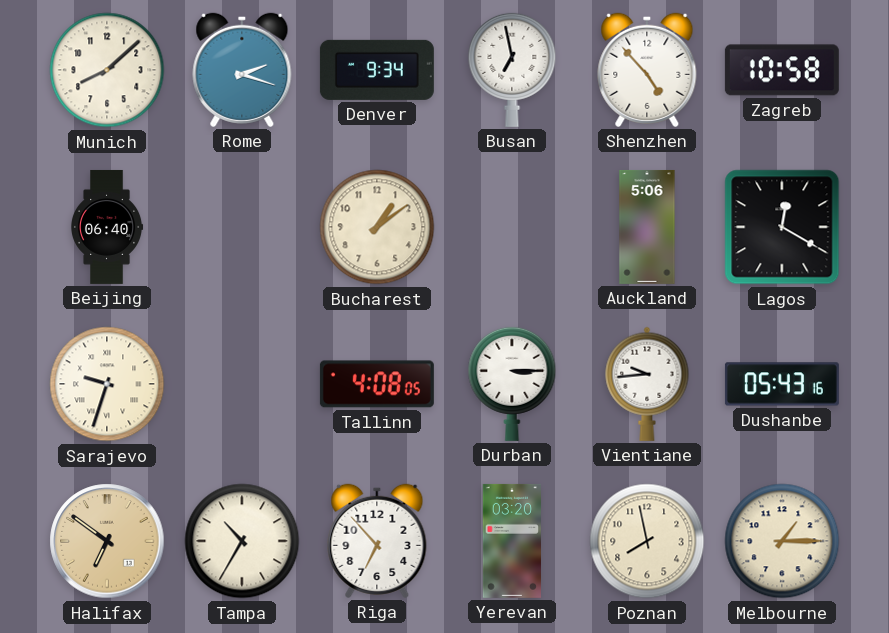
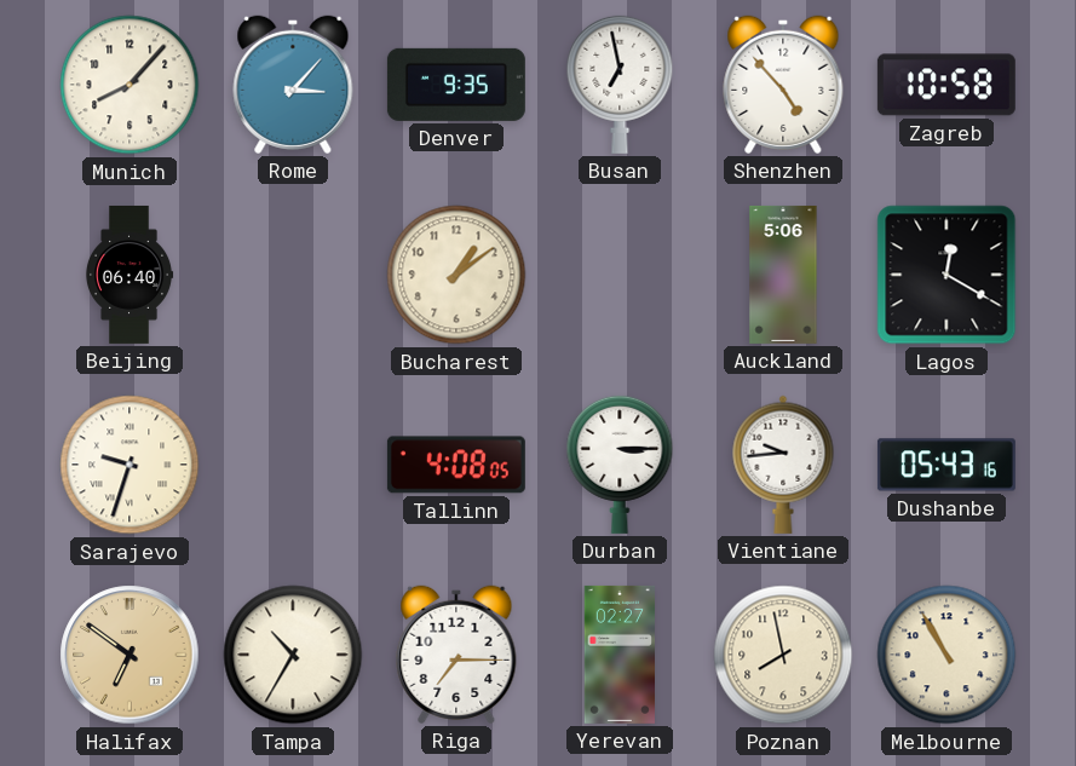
Munich: 8:08 -> 8:07
Rome: 2:18 -> 3:07
Denver: 9:34 -> 9:35
Riga: 6:53 -> 7:15
Yerevan: 03:20 -> 02:27
Melbourne: 1:15 -> 10:55
